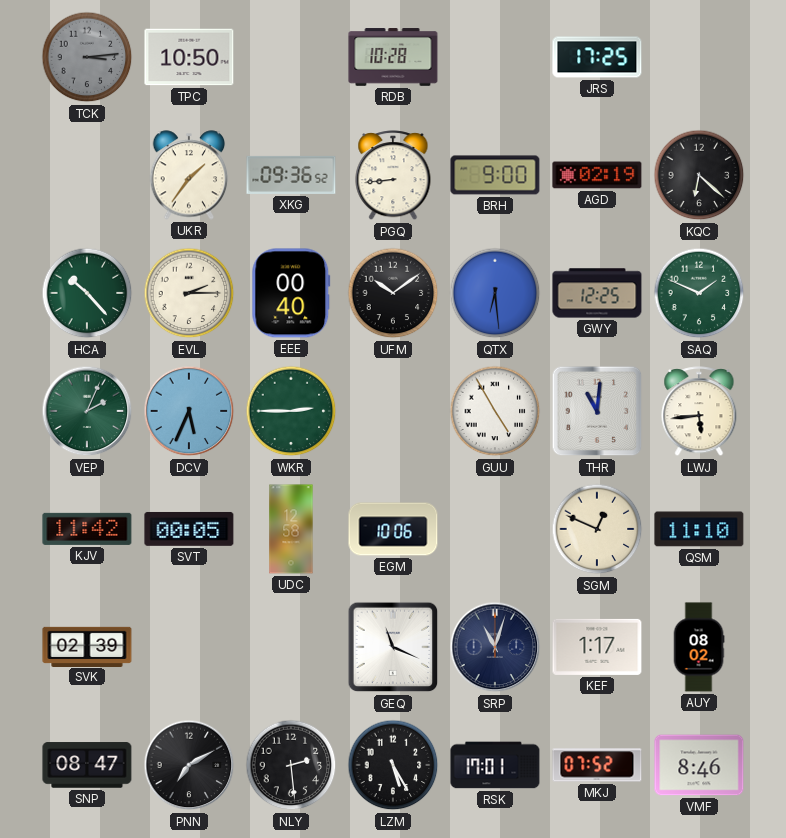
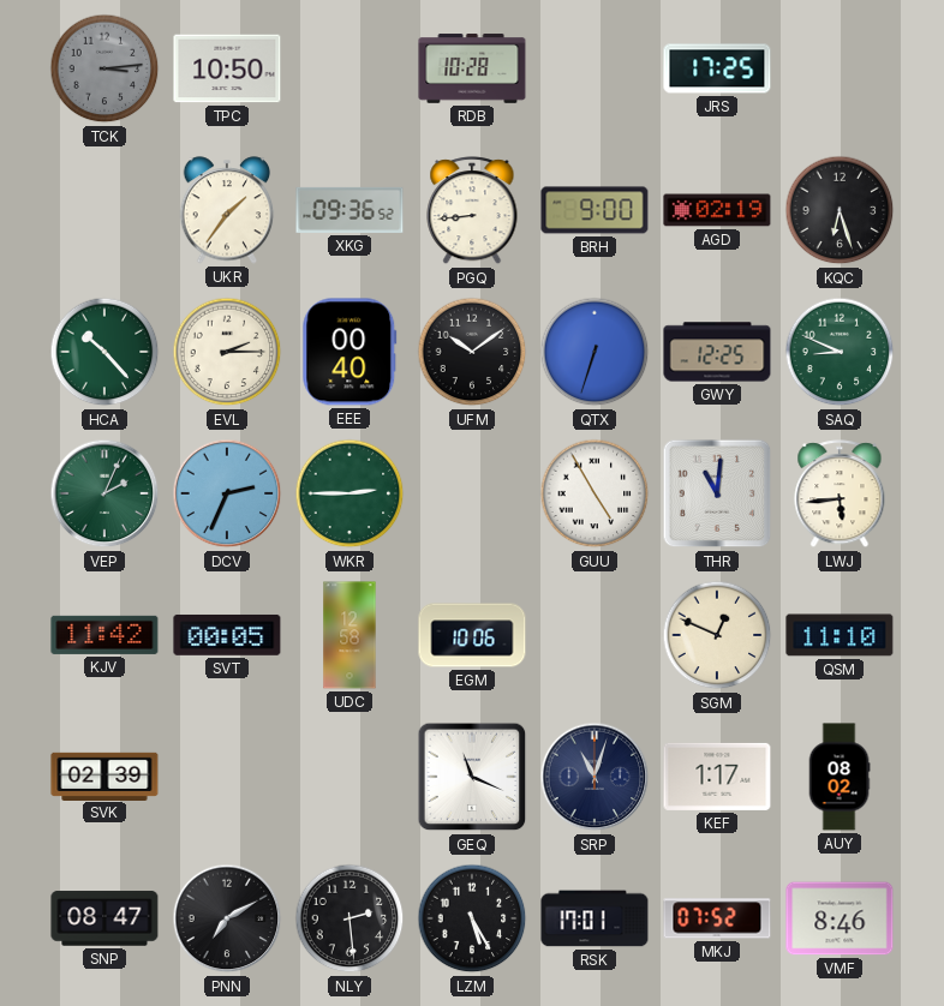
KQC: 6:22 -> 6:27
QTX: 6:29 -> 6:33
SAQ: 1:49 -> 8:49
DCV: 5:34 -> 2:34
